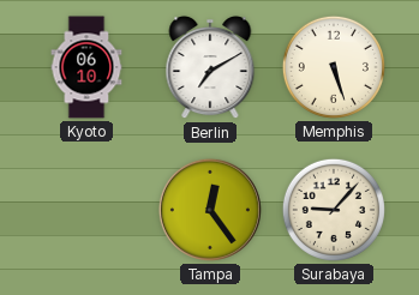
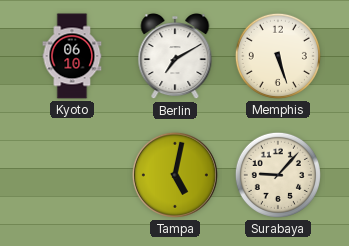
Tampa: 12:24 -> 5:02
